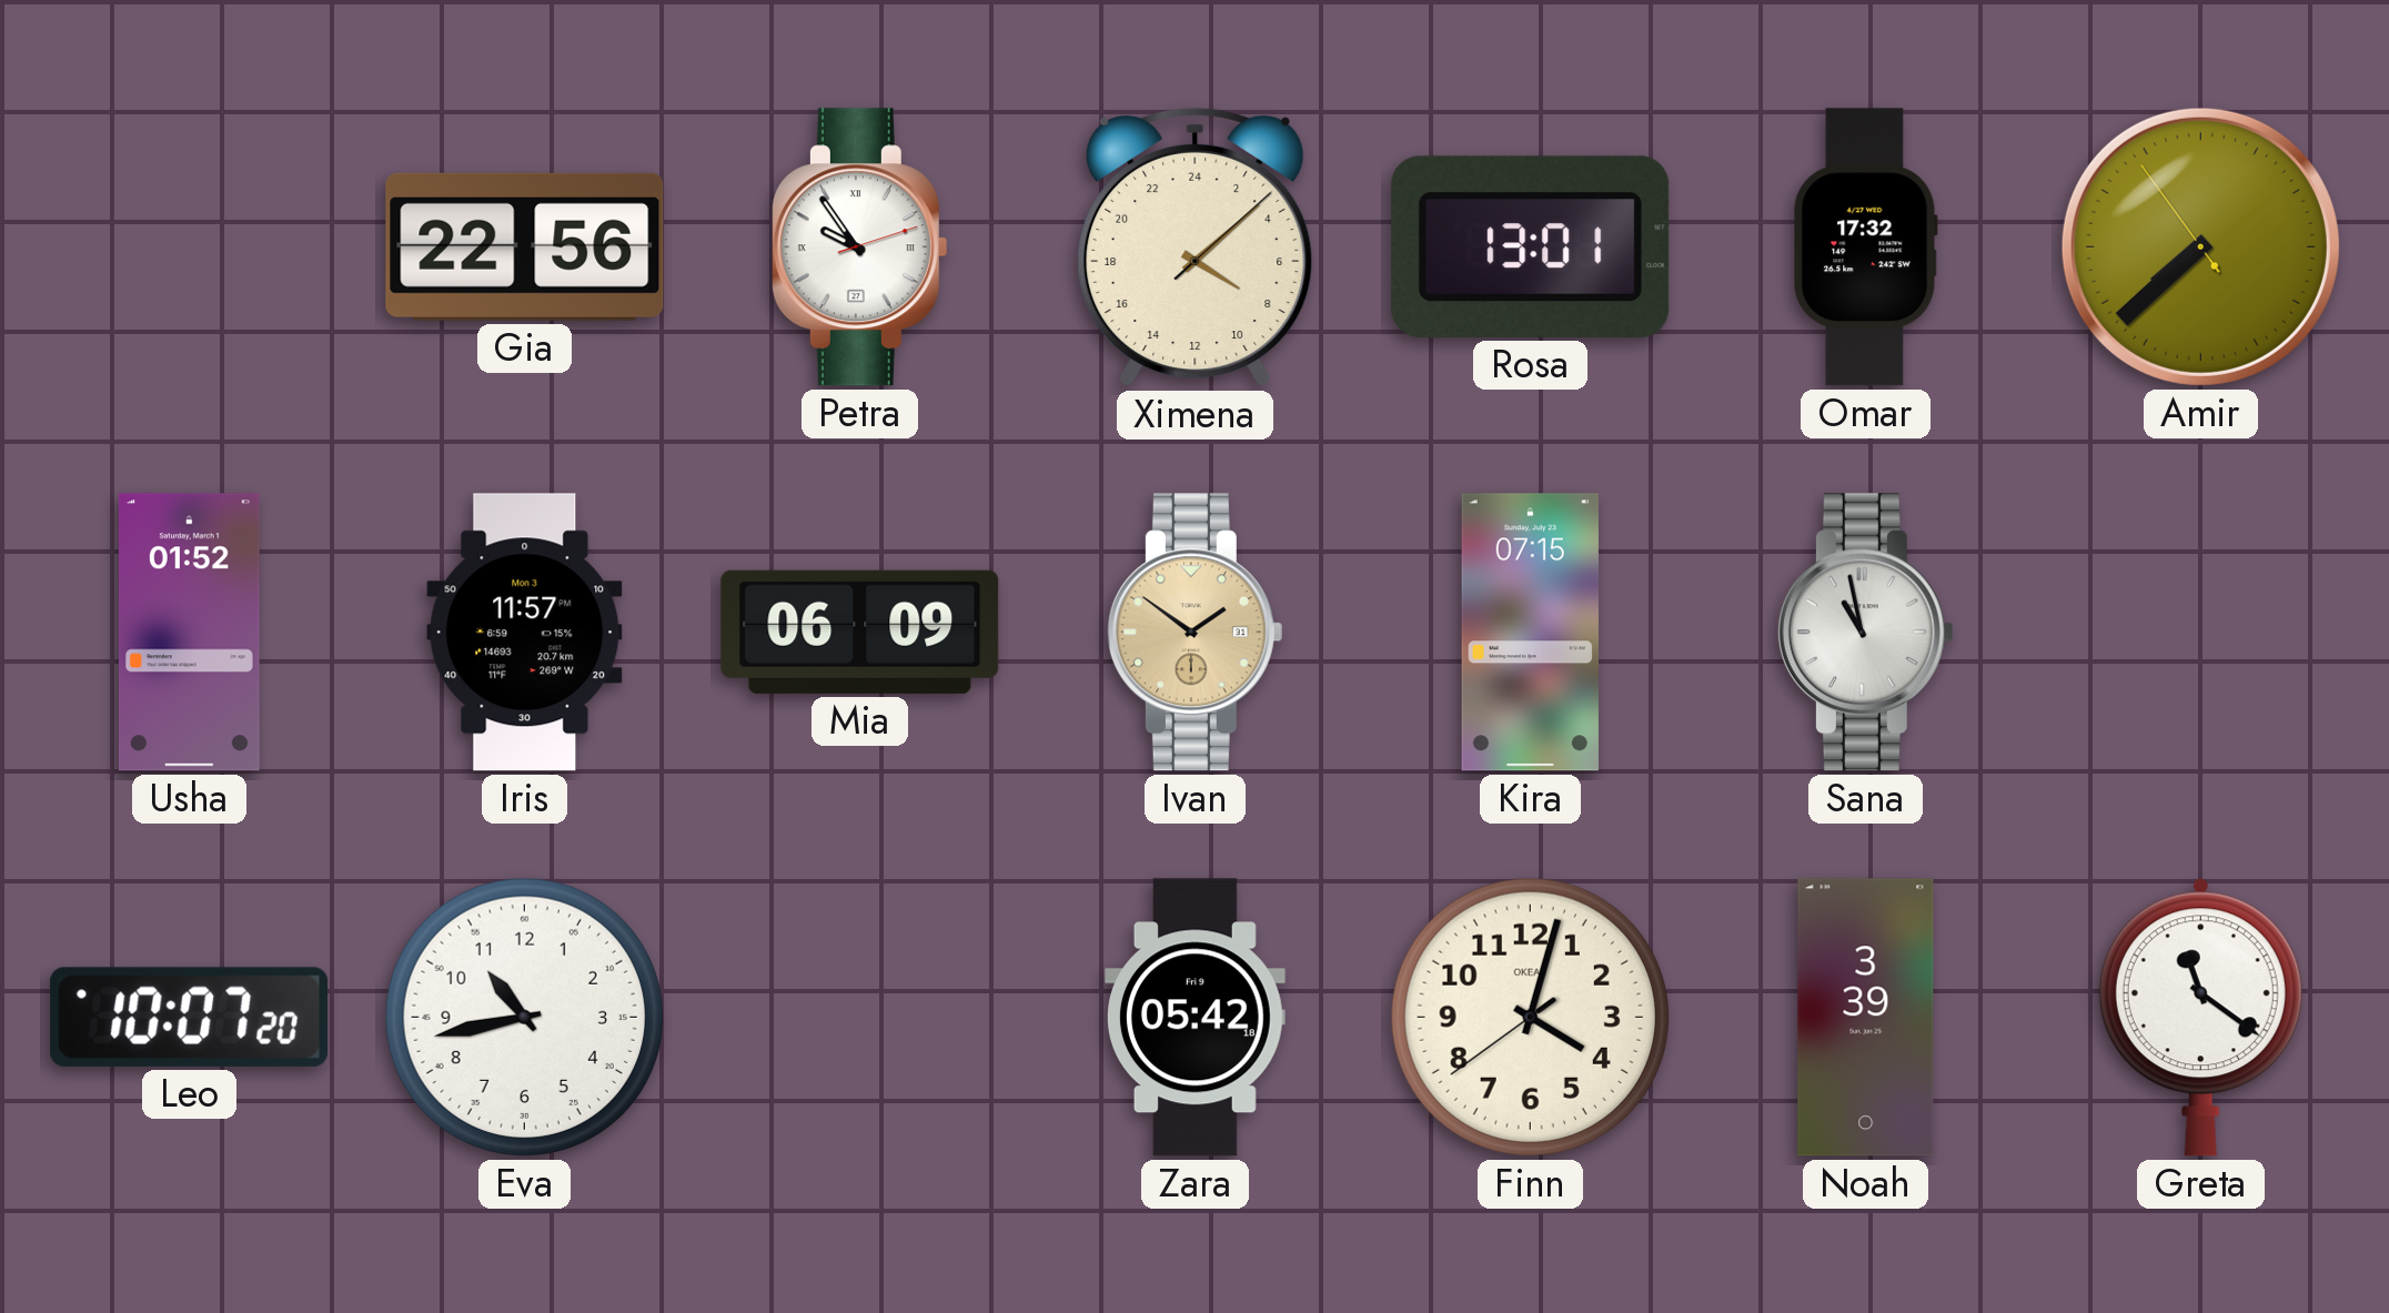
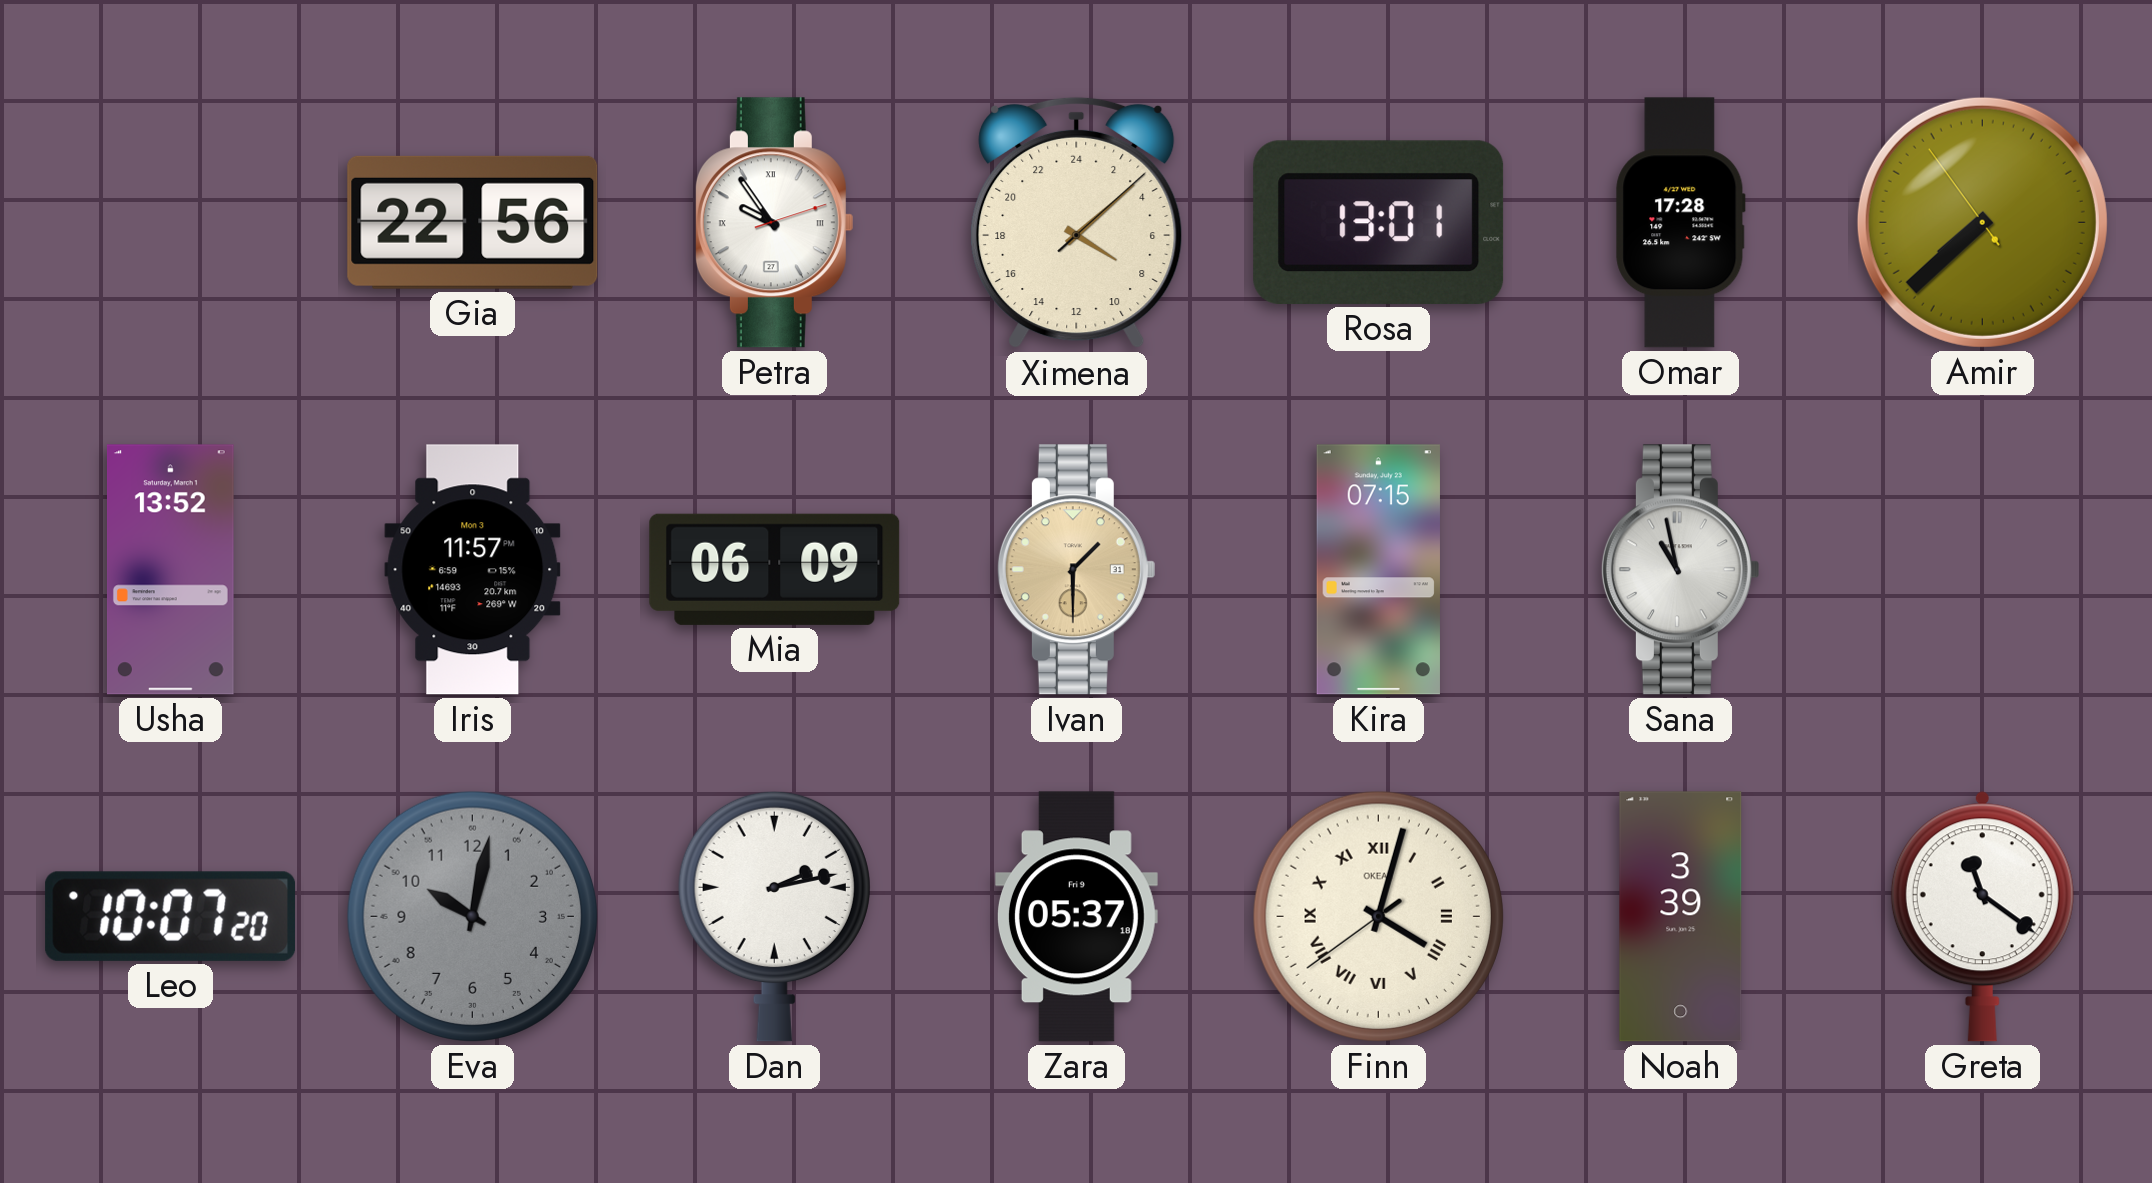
Omar: 17:32 -> 17:28
Usha: 01:52 -> 13:52
Ivan: 1:51 -> 1:30
Eva: 10:43 -> 10:02
Eva dial: white -> grey
Dan: none -> 2:13
Zara: 05:42 -> 05:37
Finn numerals: Arabic -> Roman
